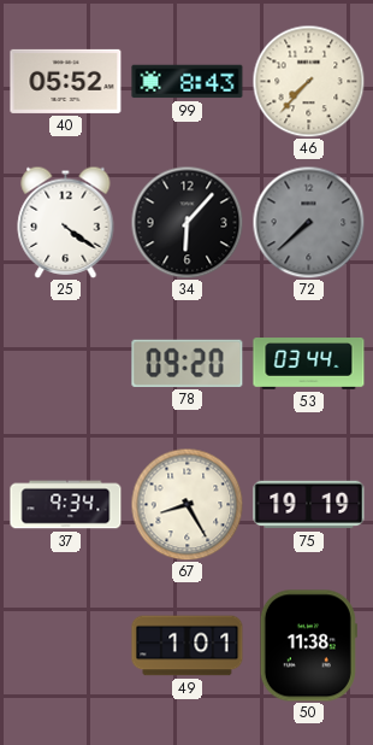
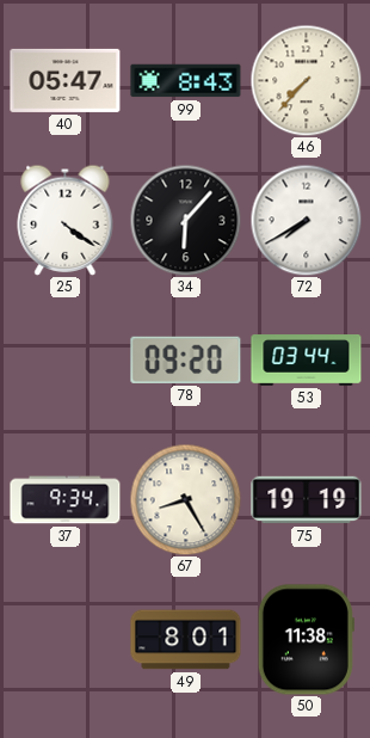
40: 05:52 -> 05:47
72: 7:38 -> 7:40
72 dial: grey -> white
49: 1:01 -> 8:01
